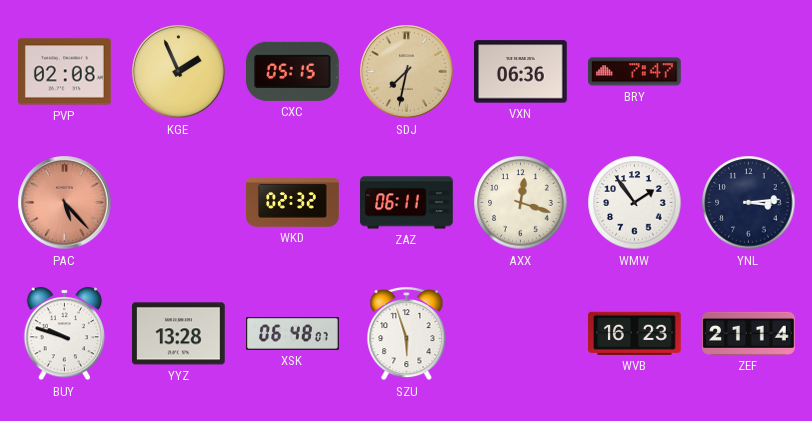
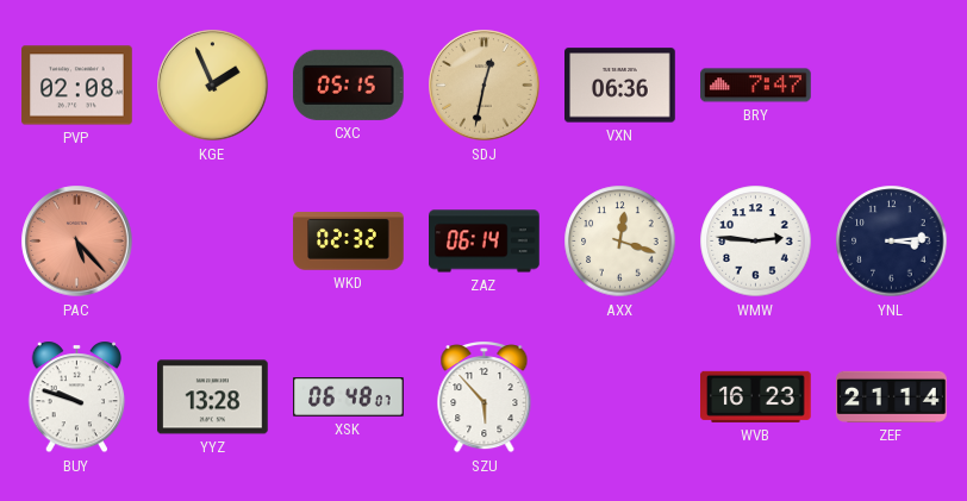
SDJ: 7:32 -> 12:32
ZAZ: 06:11 -> 06:14
WMW: 1:54 -> 2:46
SZU: 5:57 -> 5:53
